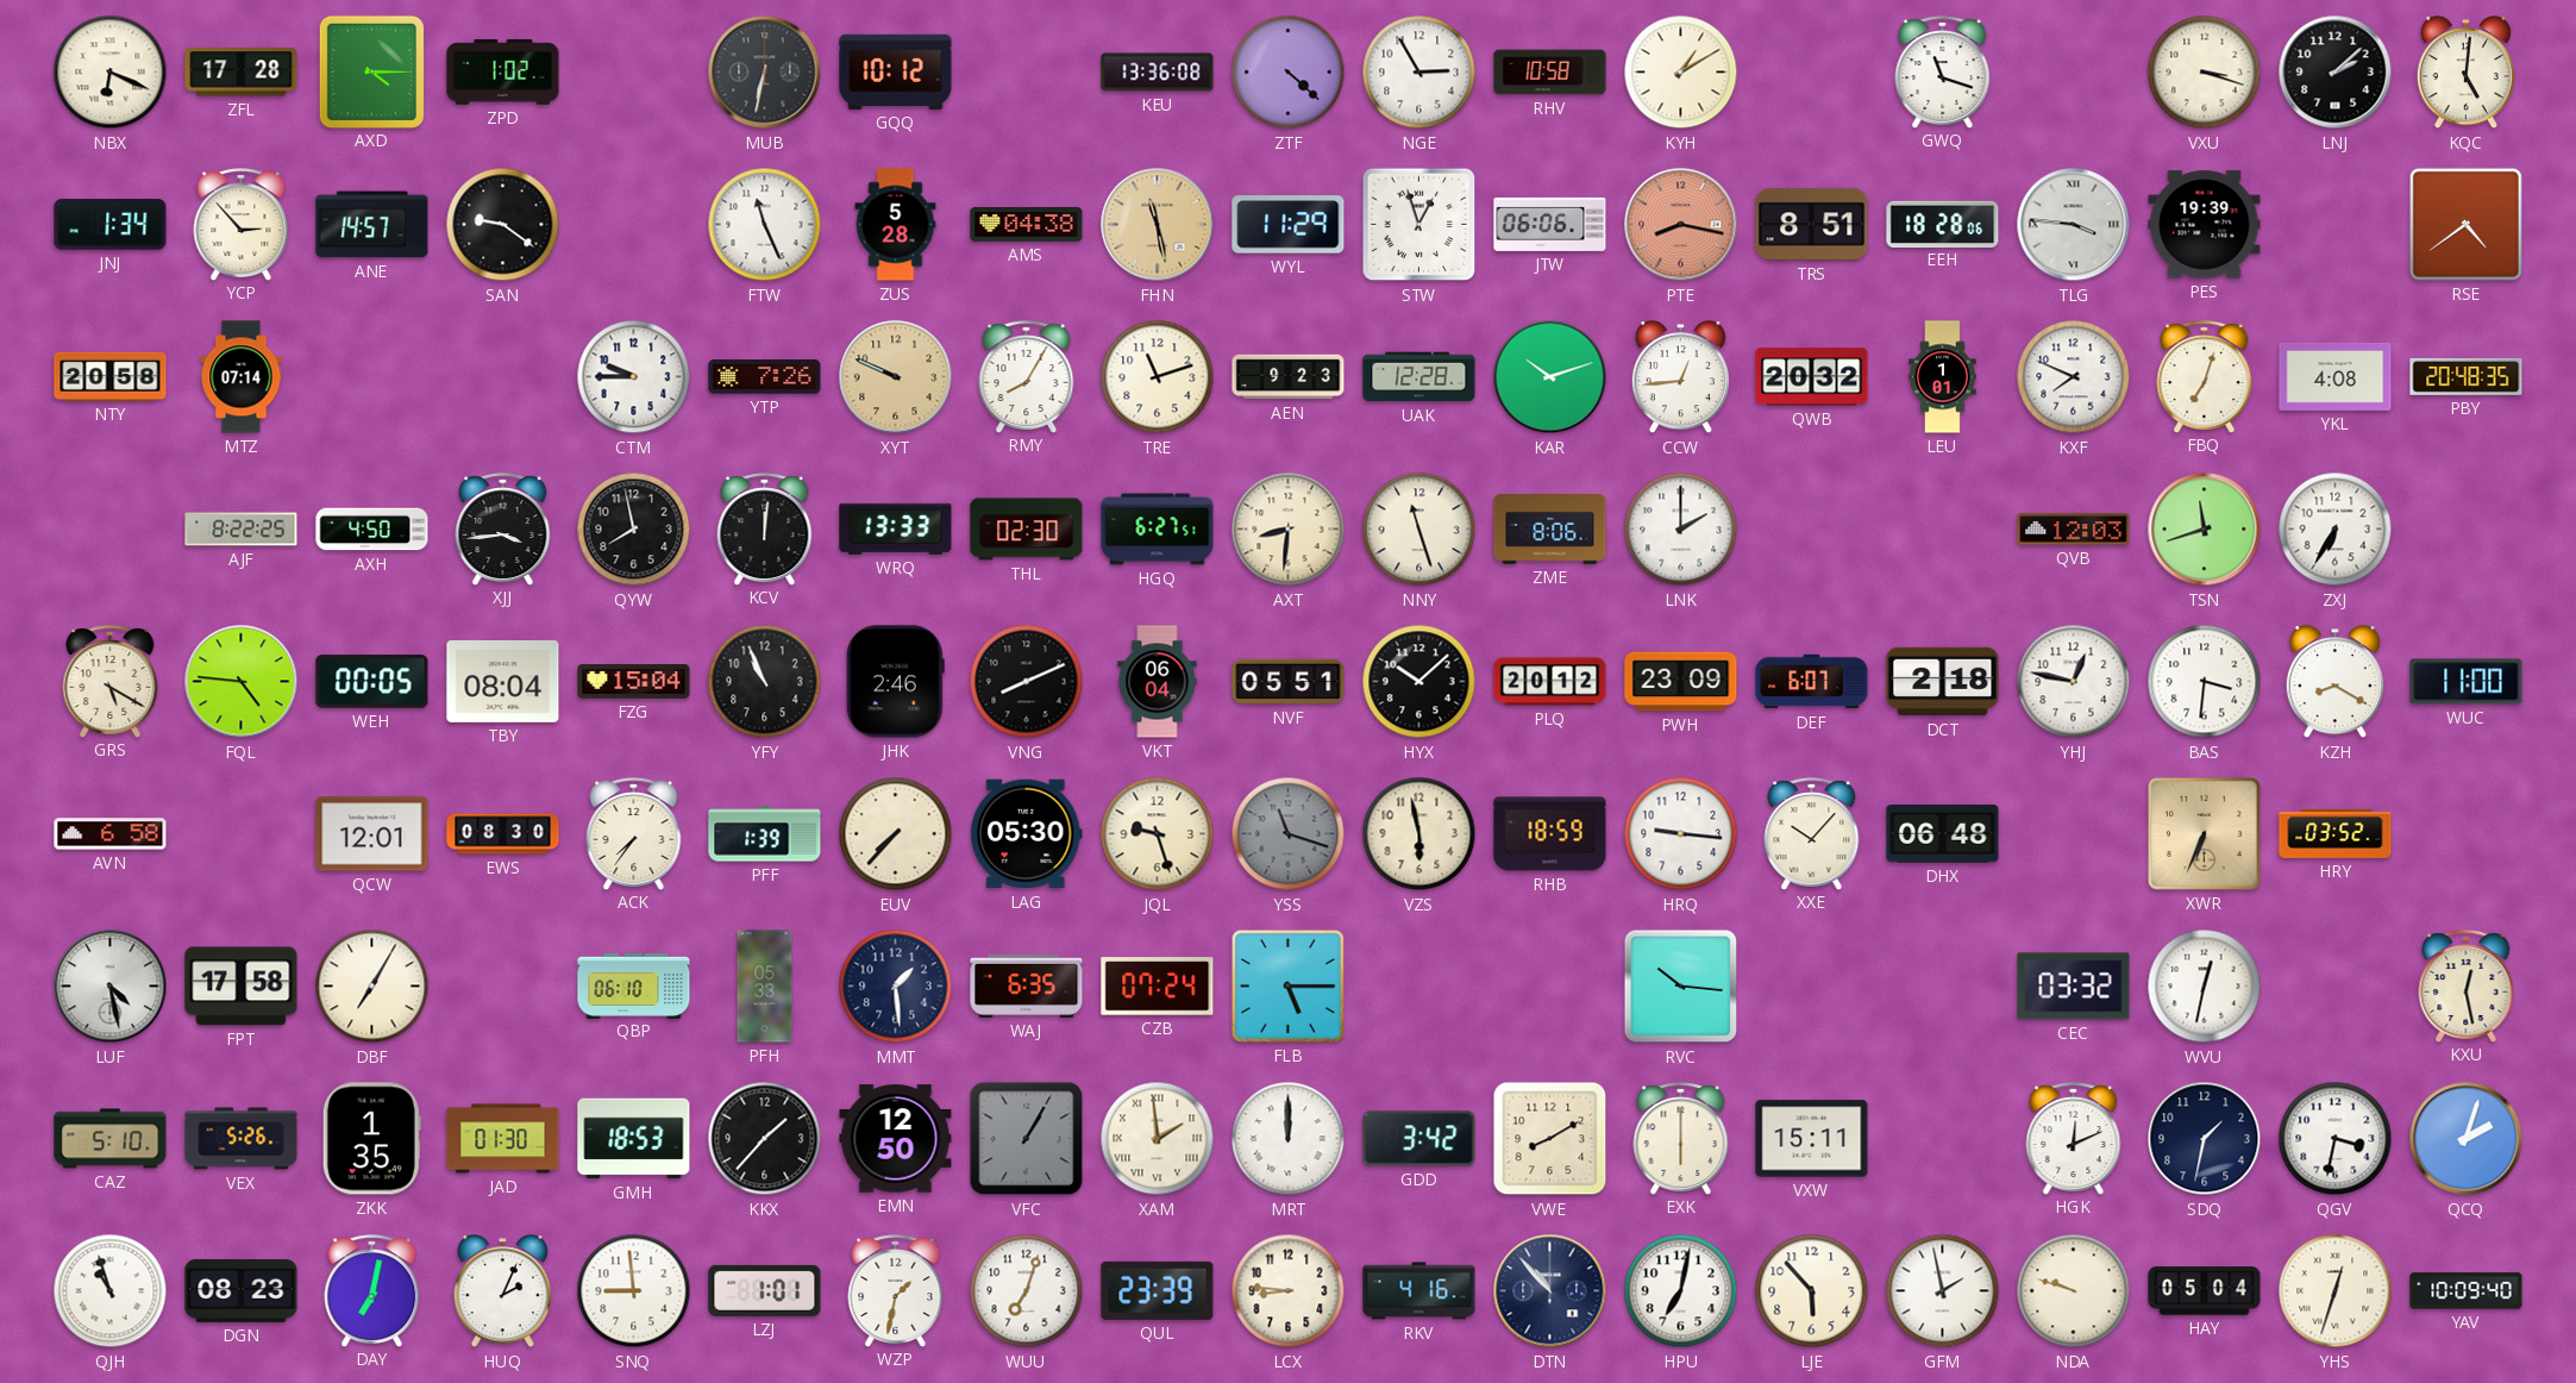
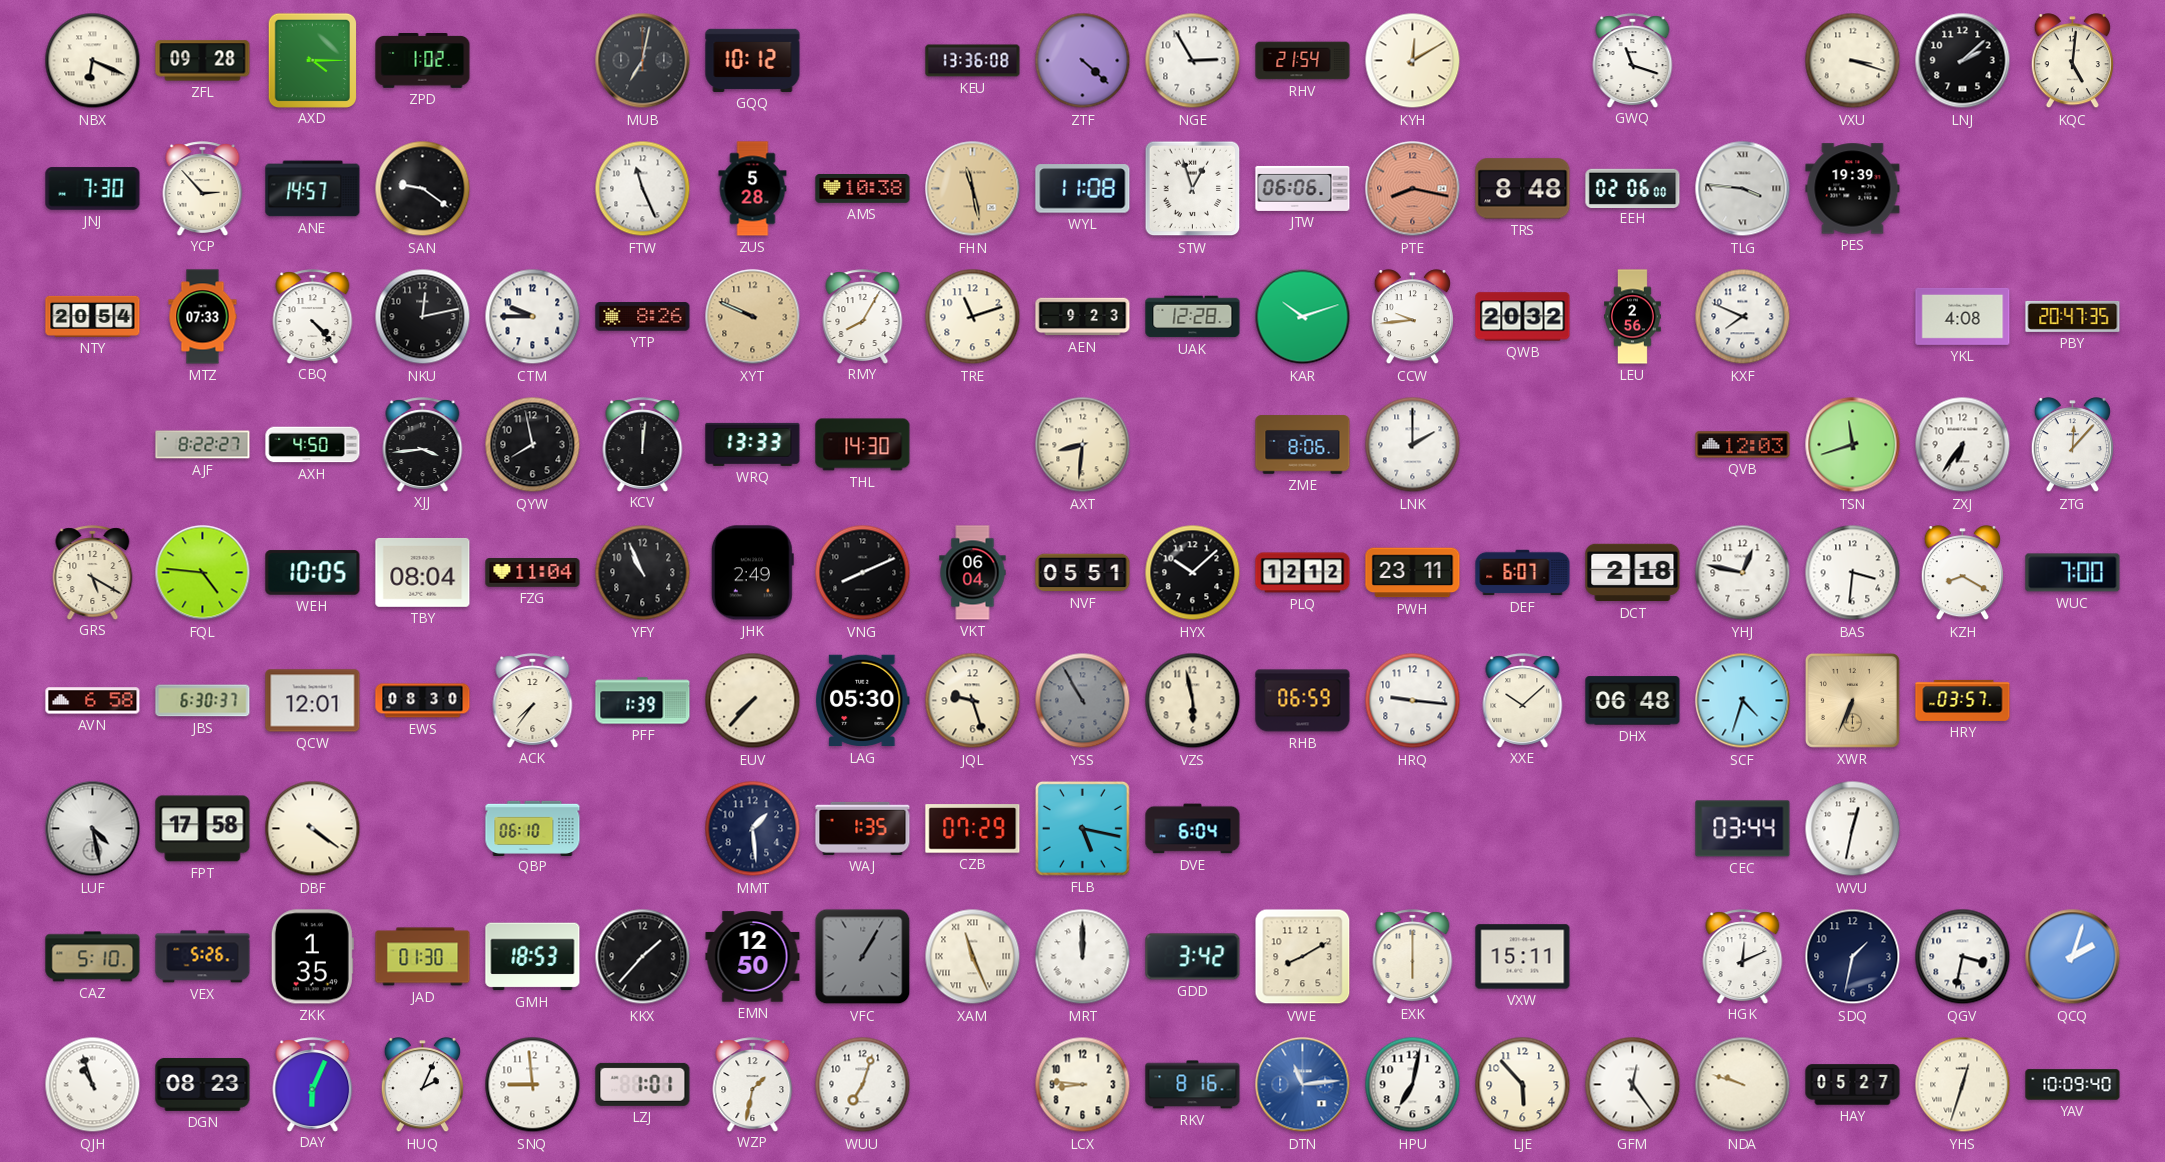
ZFL: 17:28 -> 09:28
MUB: 6:32 -> 7:02
RHV: 10:58 -> 21:54
KYH: 1:10 -> 12:10
JNJ: 1:34 -> 7:30
AMS: 04:38 -> 10:38
WYL: 11:29 -> 11:08
TRS: 8:51 -> 8:48
EEH: 18:28 -> 02:06
RSE: 4:39 -> none
NTY: 20:58 -> 20:54
MTZ: 07:14 -> 07:33
CBQ: none -> 4:23
NKU: none -> 12:13
YTP: 7:26 -> 8:26
CCW: 12:44 -> 9:44
LEU: 1:01 -> 2:56
FBQ: 7:03 -> none
PBY: 20:48 -> 20:47
AJF: 8:22:25 -> 8:22:27
THL: 02:30 -> 14:30
HGQ: 6:27 -> none
NNY: 11:27 -> none
ZXJ: 6:35 -> 6:36
ZTG: none -> 12:07
WEH: 00:05 -> 10:05
FZG: 15:04 -> 11:04
JHK: 2:46 -> 2:49
PLQ: 20:12 -> 12:12
PWH: 23:09 -> 23:11
WUC: 11:00 -> 7:00
JBS: none -> 6:30
YSS: 11:18 -> 10:55
RHB: 18:59 -> 06:59
XXE: 10:07 -> 10:08
SCF: none -> 4:33
HRY: 03:52 -> 03:57
DBF: 7:05 -> 4:21
PFH: 05:33 -> none
WAJ: 6:35 -> 1:35
CZB: 07:24 -> 07:29
FLB: 5:15 -> 5:17
DVE: none -> 6:04
RVC: 10:16 -> none
CEC: 03:32 -> 03:44
KXU: 12:28 -> none
XAM: 1:59 -> 11:26
DAY: 7:02 -> 6:04
QUL: 23:39 -> none
RKV: 4:16 -> 8:16
DTN: 10:53 -> 11:14
DTN dial: navy -> blue
GFM: 1:58 -> 12:24
HAY: 05:04 -> 05:27
